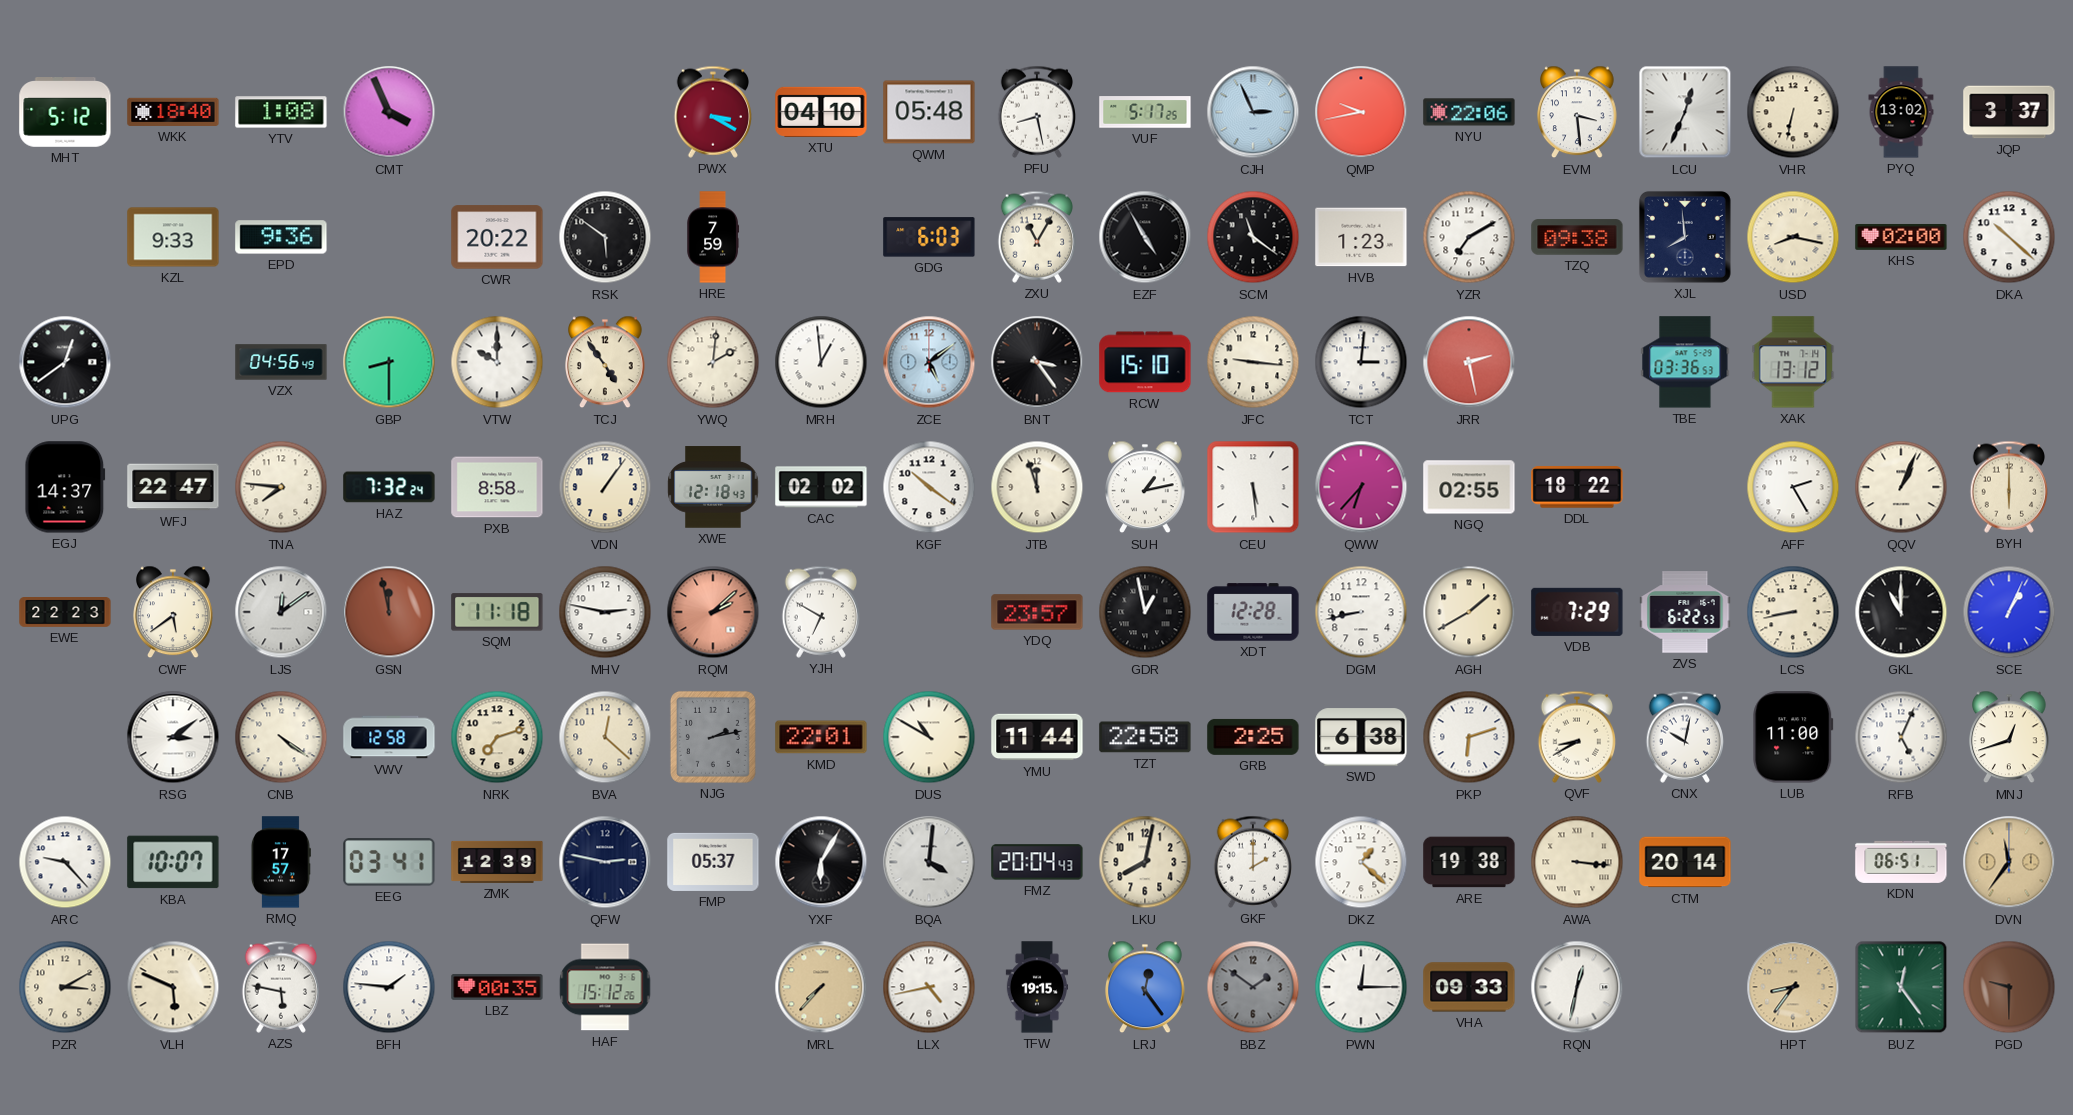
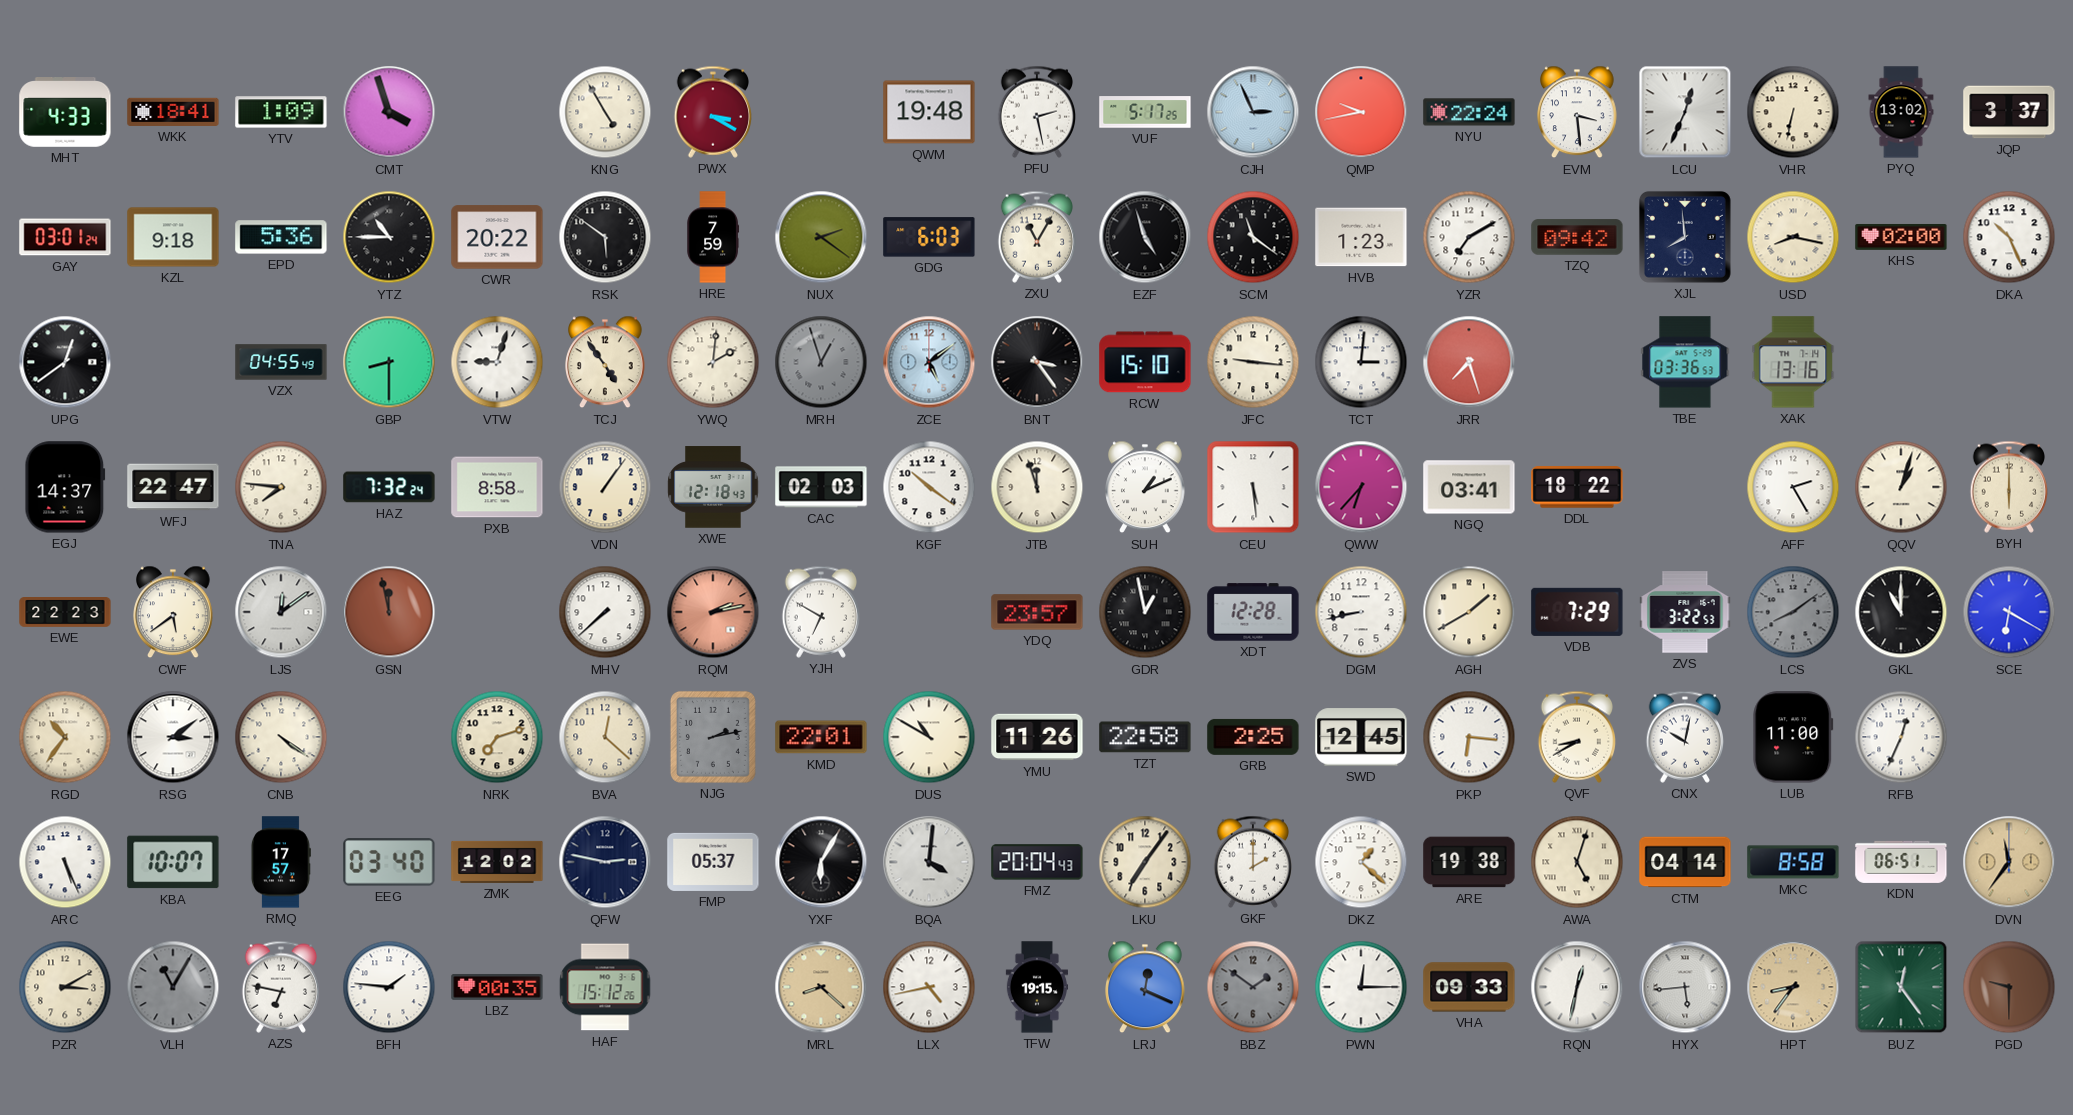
MHT: 5:12 -> 4:33
WKK: 18:40 -> 18:41
YTV: 1:08 -> 1:09
CMT: 3:56 -> 3:57
KNG: none -> 4:55
XTU: 04:10 -> none
QWM: 05:48 -> 19:48
PFU: 8:28 -> 2:28
NYU: 22:06 -> 22:24
GAY: none -> 03:01
KZL: 9:33 -> 9:18
EPD: 9:36 -> 5:36
YTZ: none -> 10:45
NUX: none -> 2:21
EZF: 4:55 -> 4:57
TZQ: 09:38 -> 09:42
DKA: 10:22 -> 10:26
VZX: 04:56 -> 04:55
VTW: 10:00 -> 9:03
MRH: 12:59 -> 12:57
MRH dial: white -> grey
JRR: 2:28 -> 7:27
XAK: 13:12 -> 13:16
CAC: 02:02 -> 02:03
SUH: 1:13 -> 1:11
NGQ: 02:55 -> 03:41
QQV: 1:04 -> 1:03
SQM: 11:18 -> none
MHV: 2:47 -> 7:38
RQM: 2:08 -> 2:13
ZVS: 6:22 -> 3:22
LCS: 8:43 -> 8:09
LCS dial: cream -> grey
SCE: 1:04 -> 6:20
RGD: none -> 10:36
VWV: 12:58 -> none
YMU: 11:44 -> 11:26
SWD: 6:38 -> 12:45
PKP: 6:12 -> 6:16
RFB: 5:04 -> 12:34
MNJ: 12:42 -> none
ARC: 9:23 -> 5:26
EEG: 03:41 -> 03:40
ZMK: 12:39 -> 12:02
LKU: 8:02 -> 7:06
AWA: 3:16 -> 5:03
CTM: 20:14 -> 04:14
MKC: none -> 8:58
VLH: 5:49 -> 11:05
VLH dial: cream -> grey
AZS: 5:47 -> 6:47
MRL: 7:37 -> 8:22
LRJ: 12:24 -> 12:19
HYX: none -> 5:44
